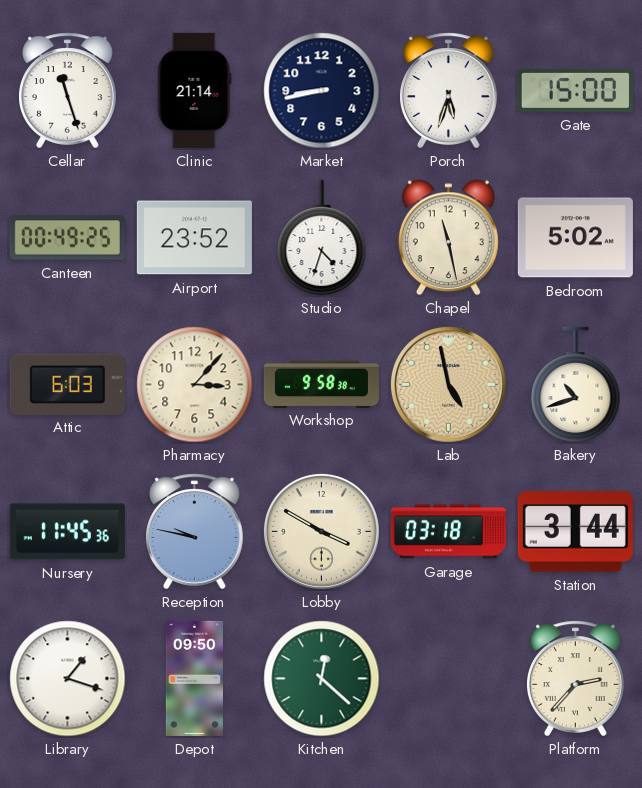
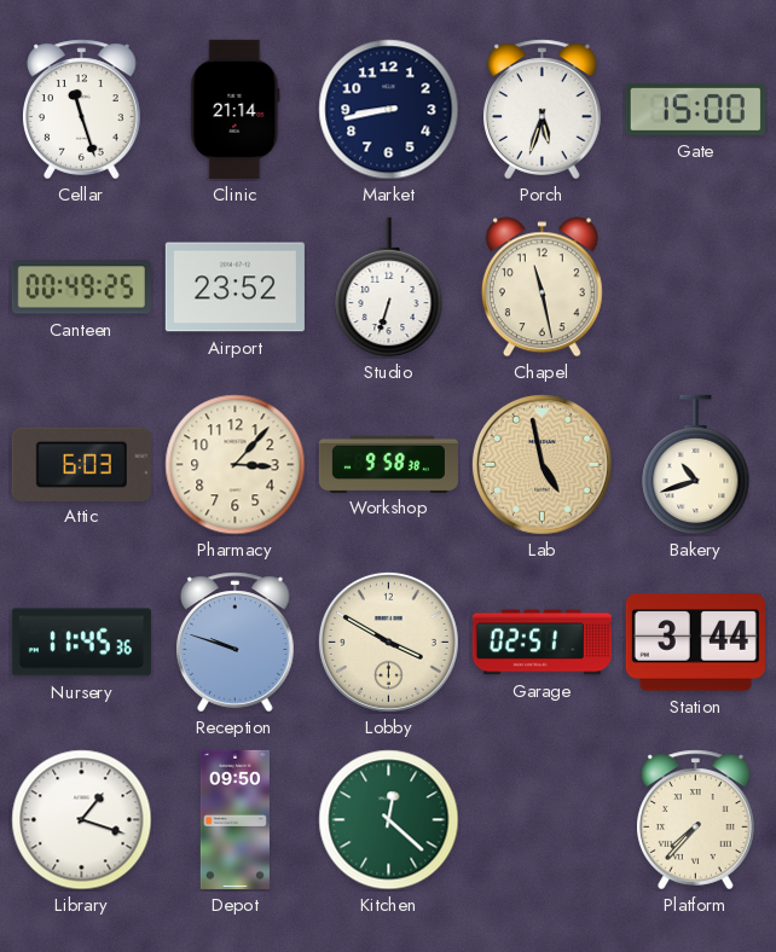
Studio: 4:33 -> 6:33
Bedroom: 5:02 -> none
Reception: 9:47 -> 9:48
Garage: 03:18 -> 02:51
Platform: 2:37 -> 7:37
